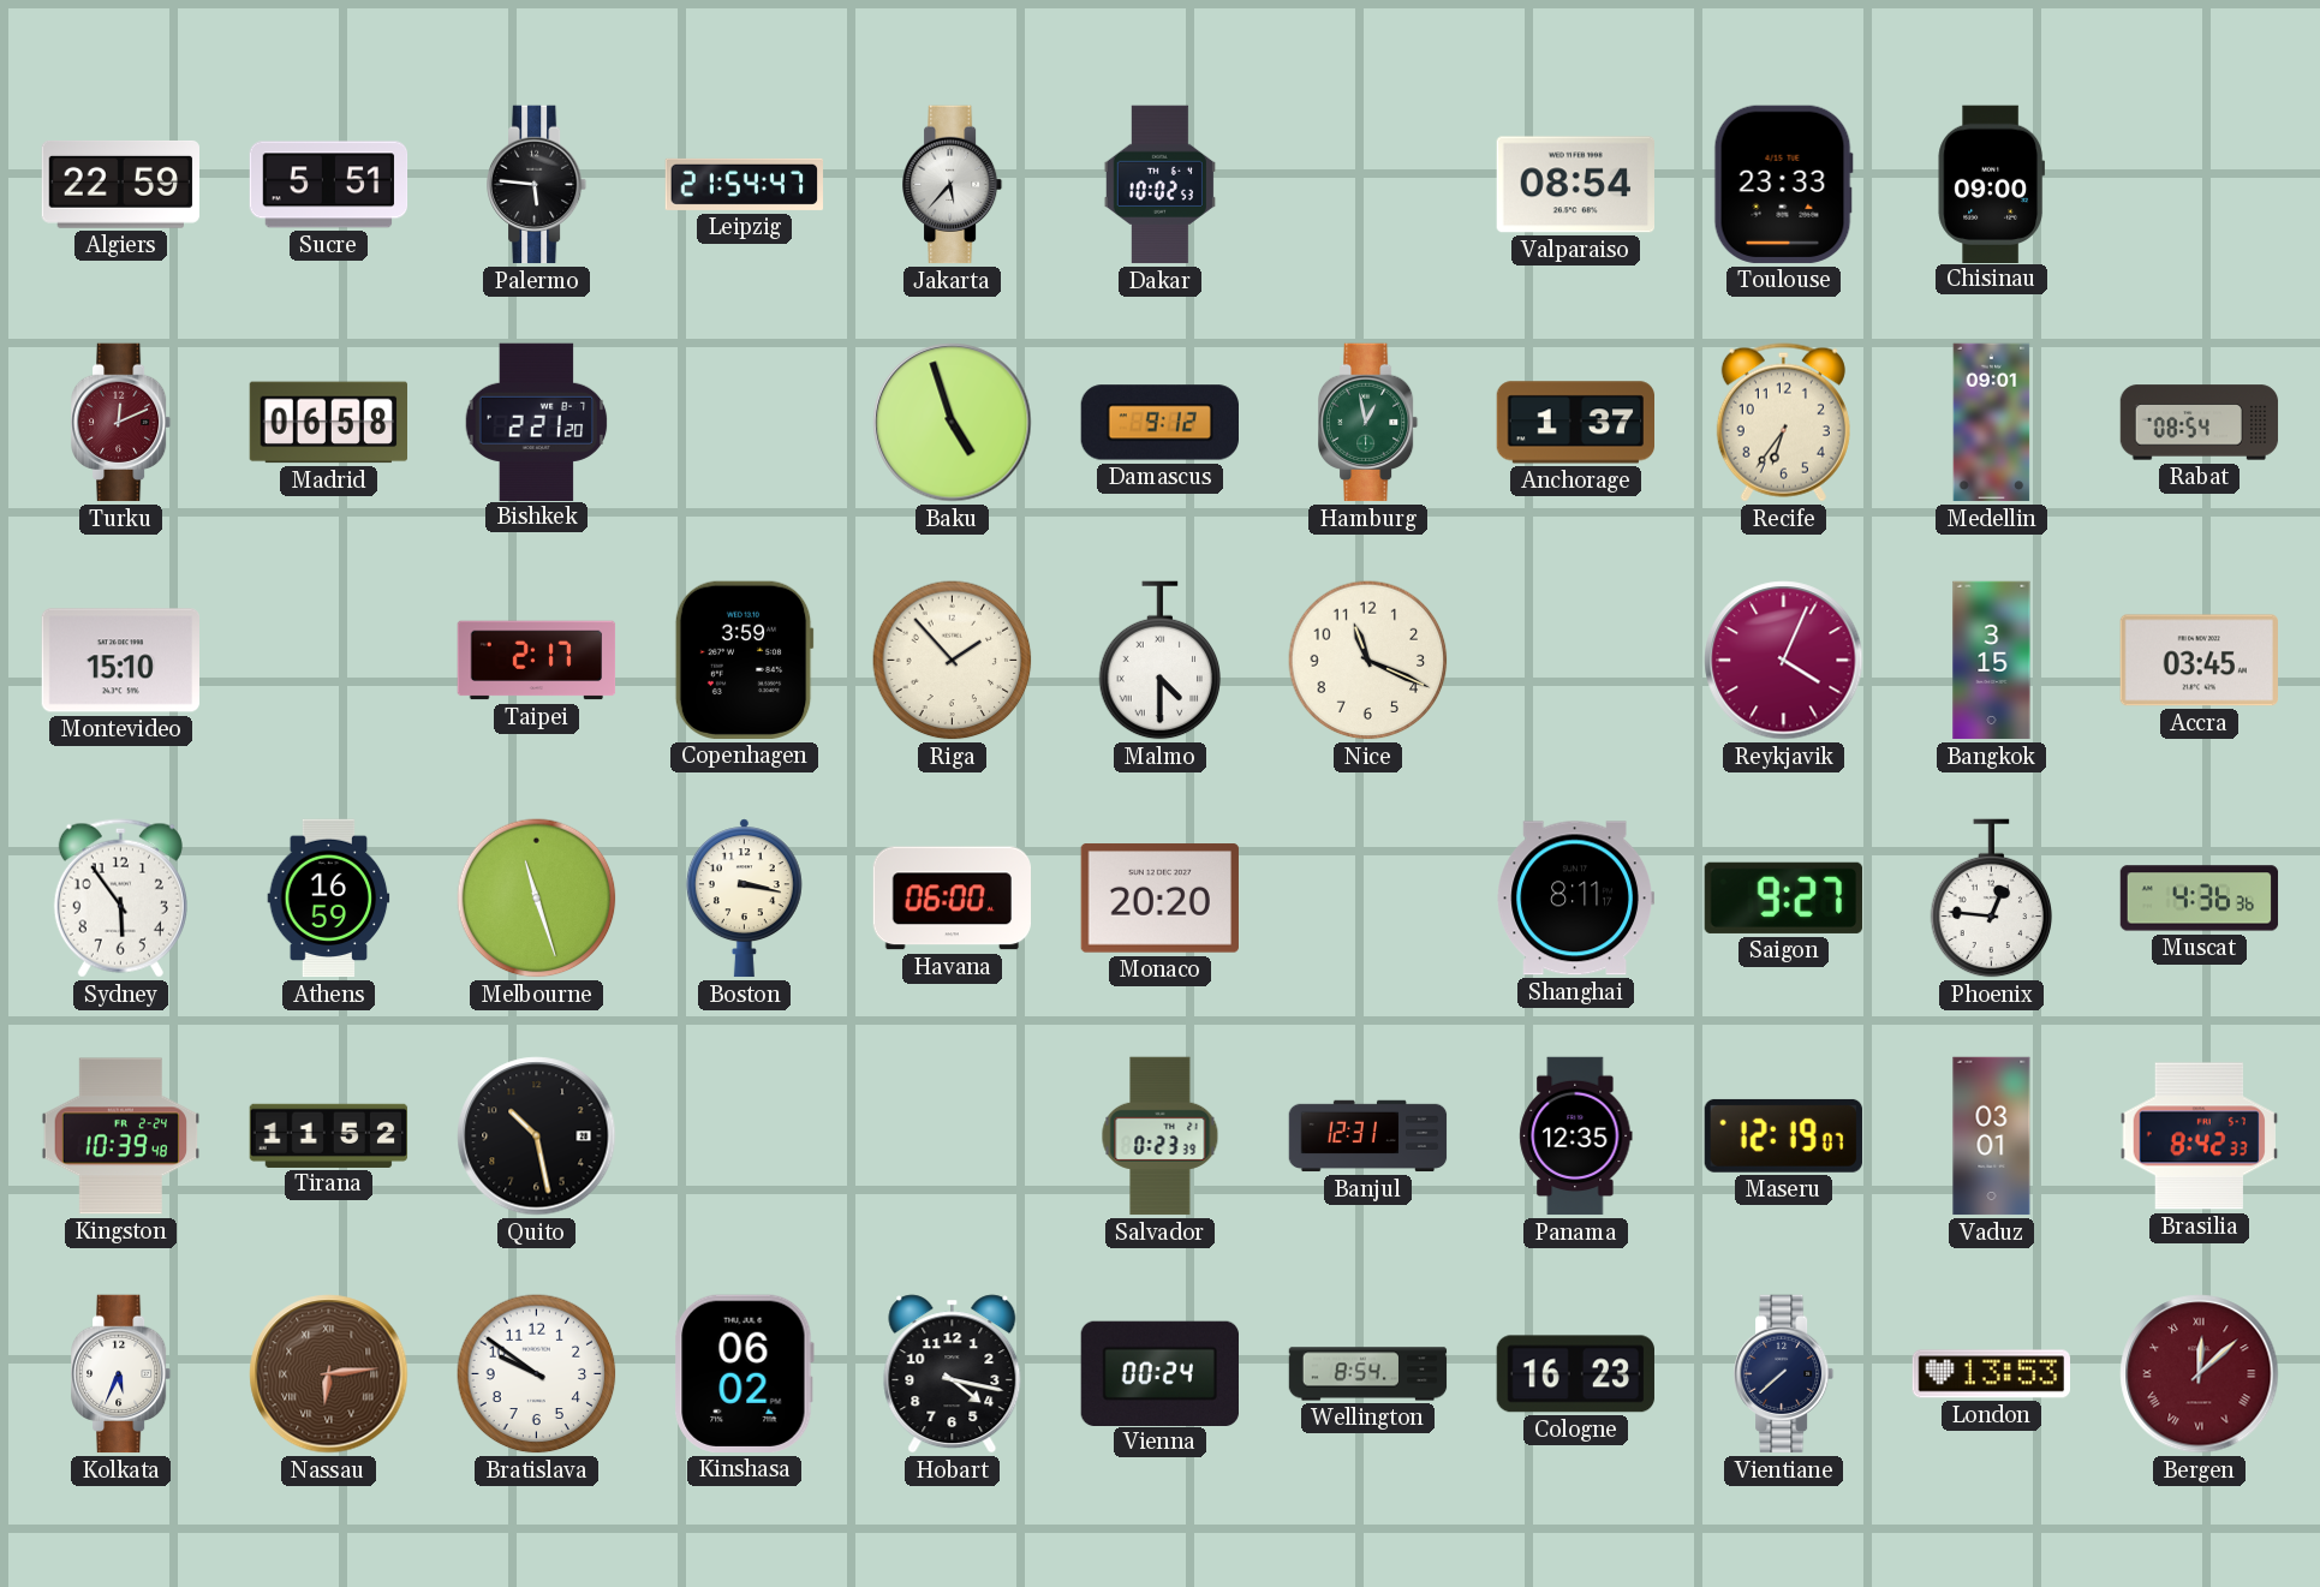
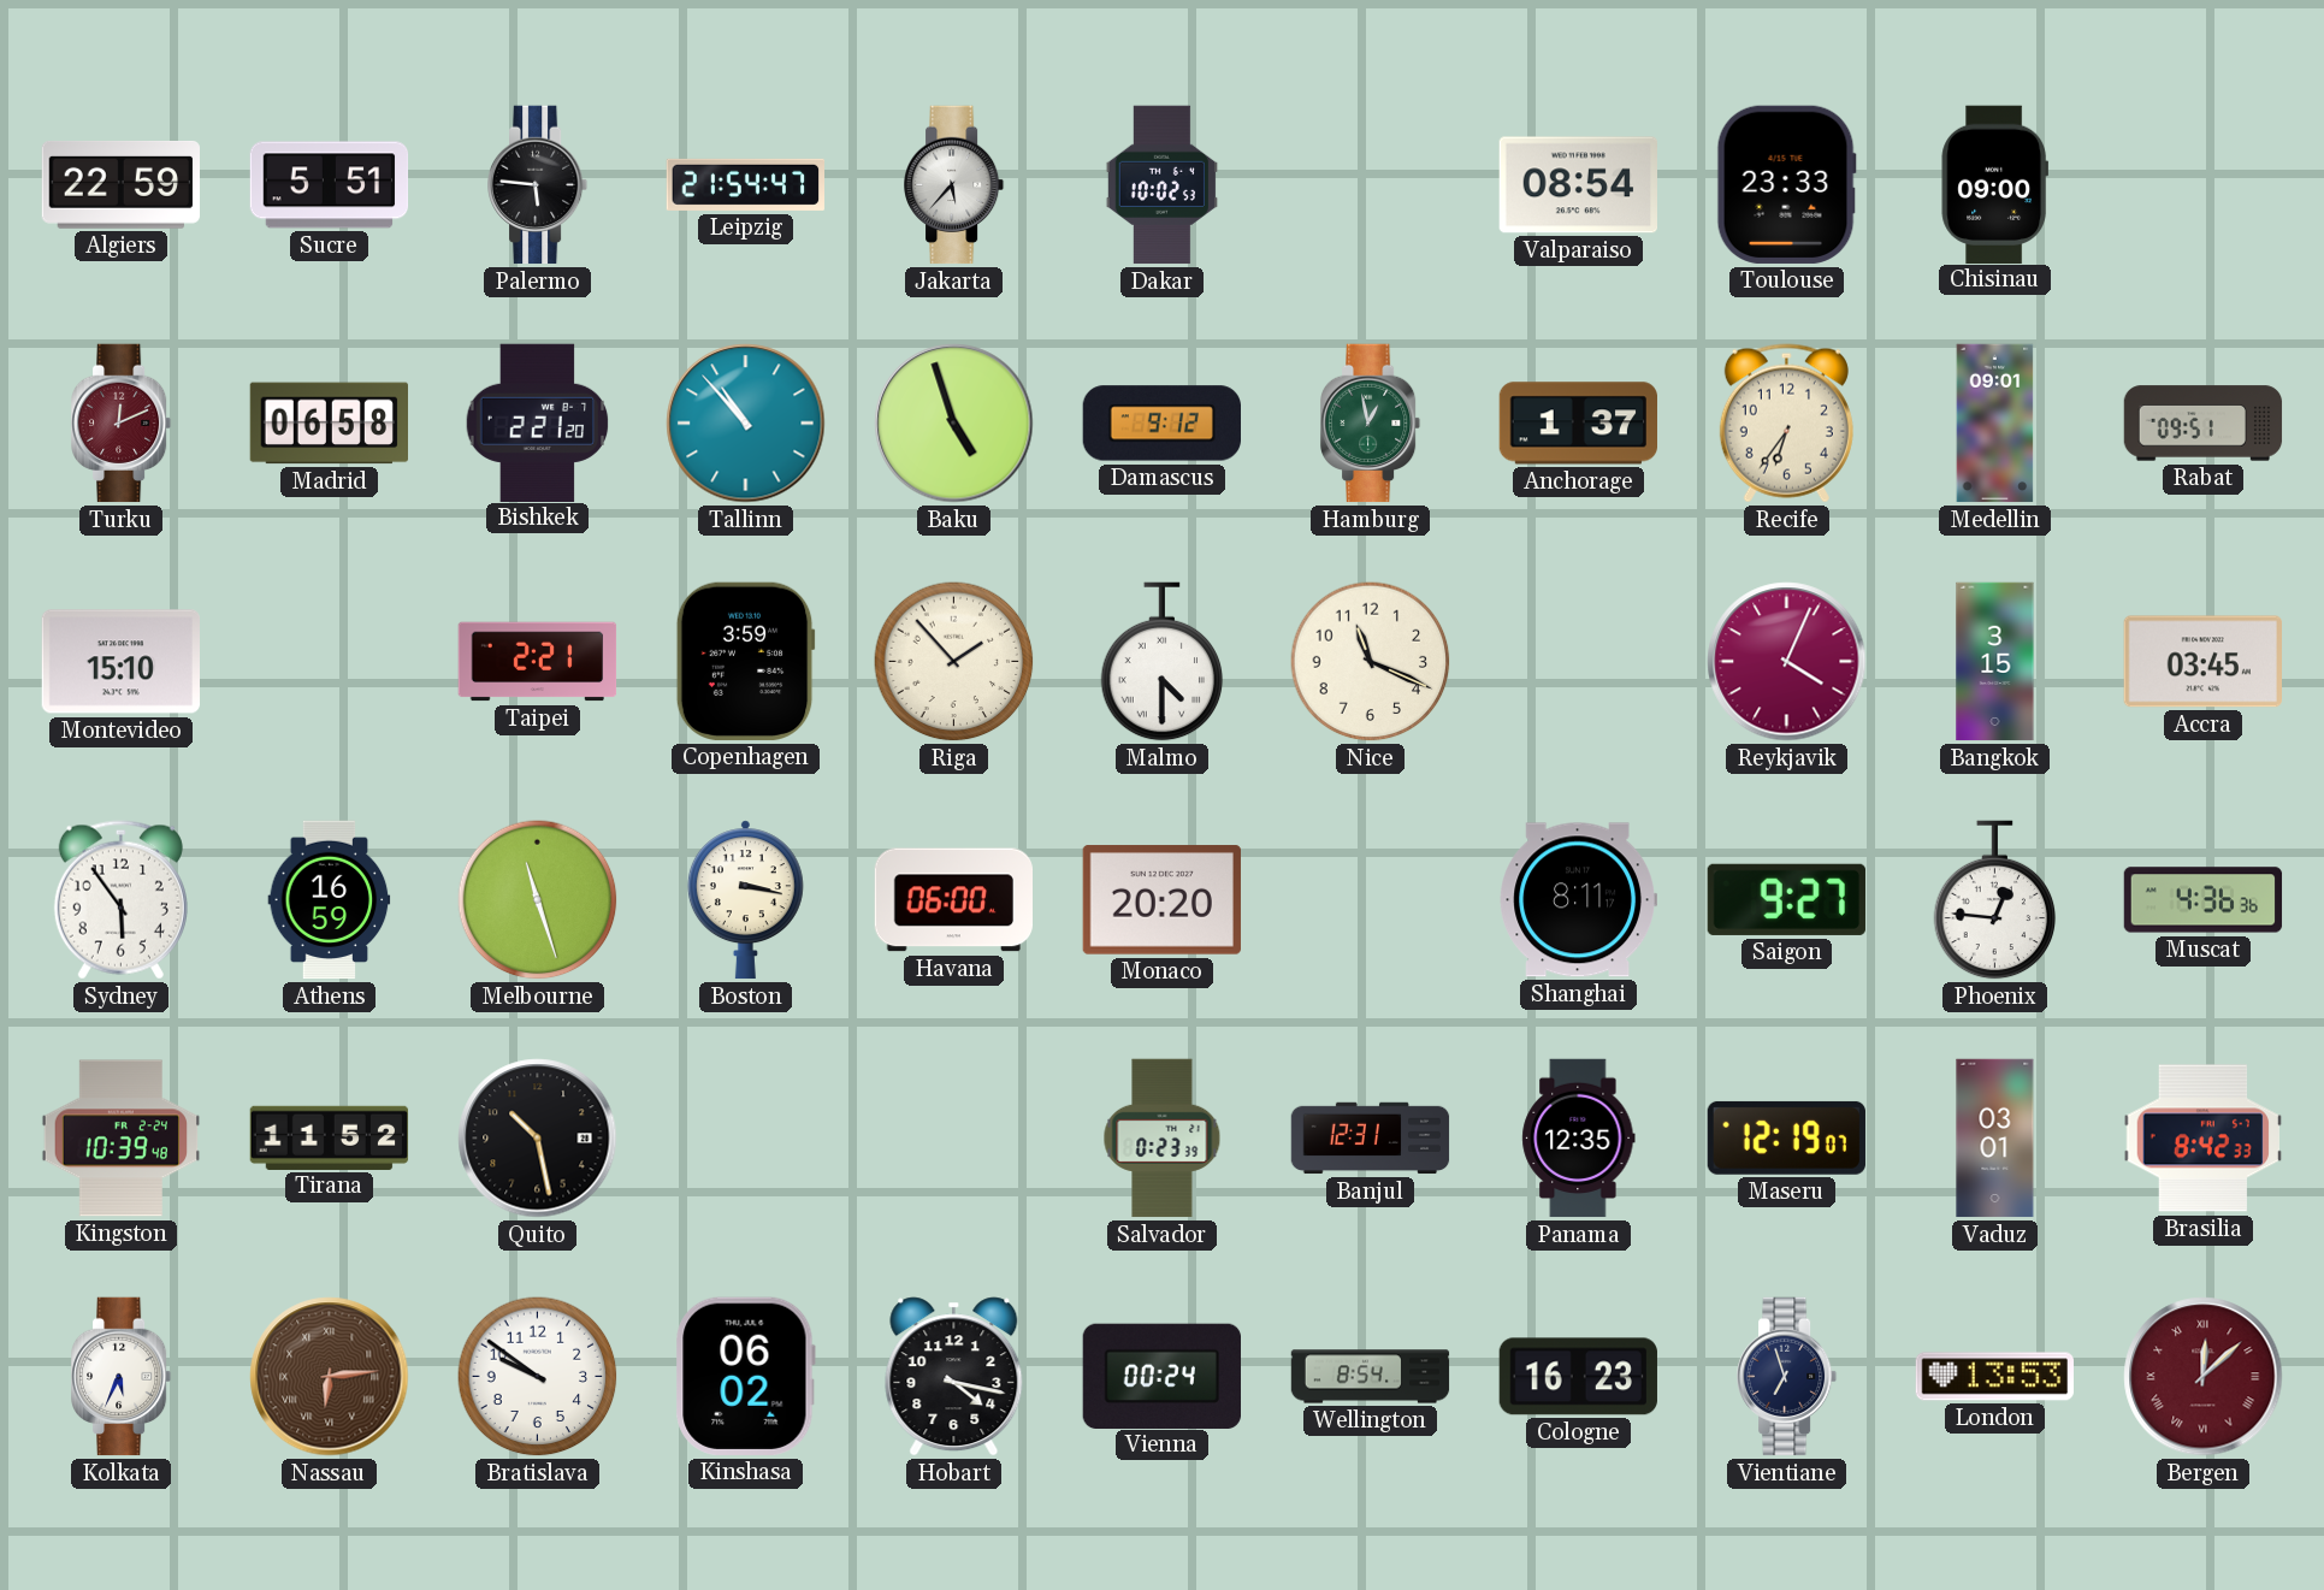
Tallinn: none -> 10:53
Rabat: 08:54 -> 09:51
Taipei: 2:17 -> 2:21
Vientiane: 7:38 -> 6:57
